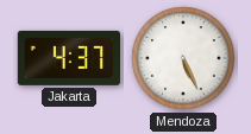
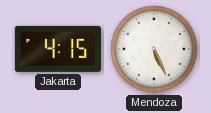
Jakarta: 4:37 -> 4:15
